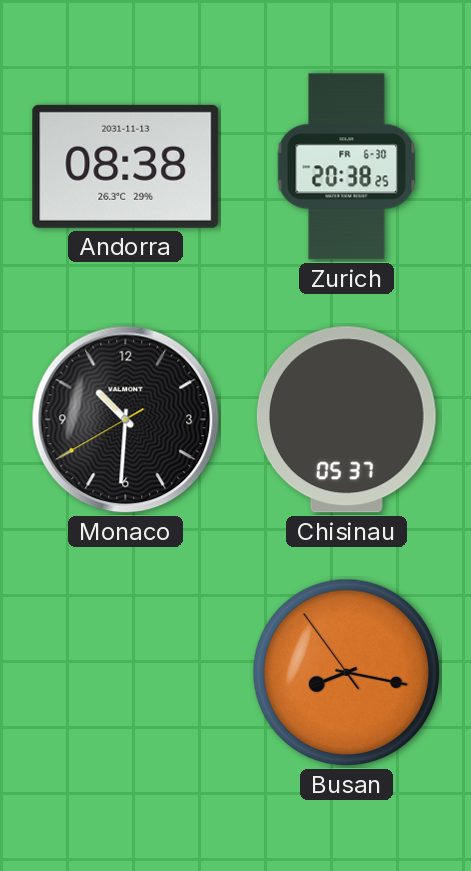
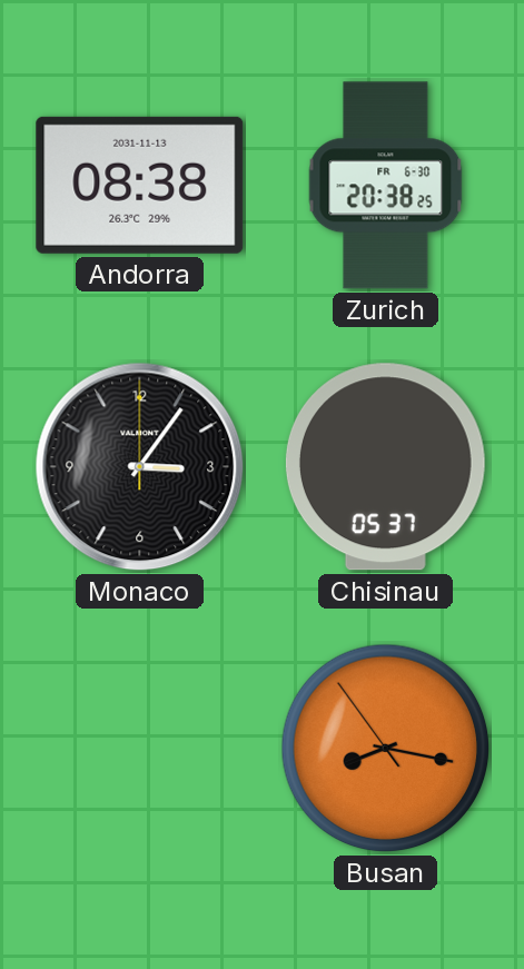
Monaco: 10:30 -> 3:06
